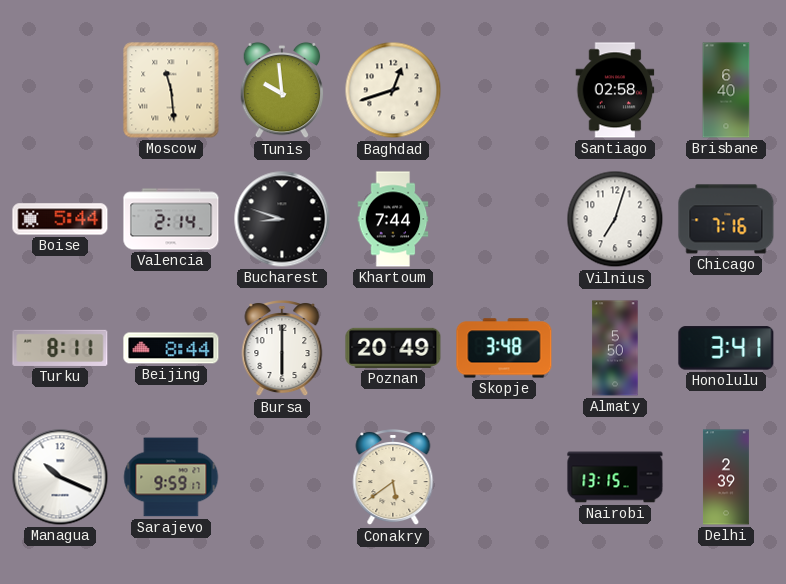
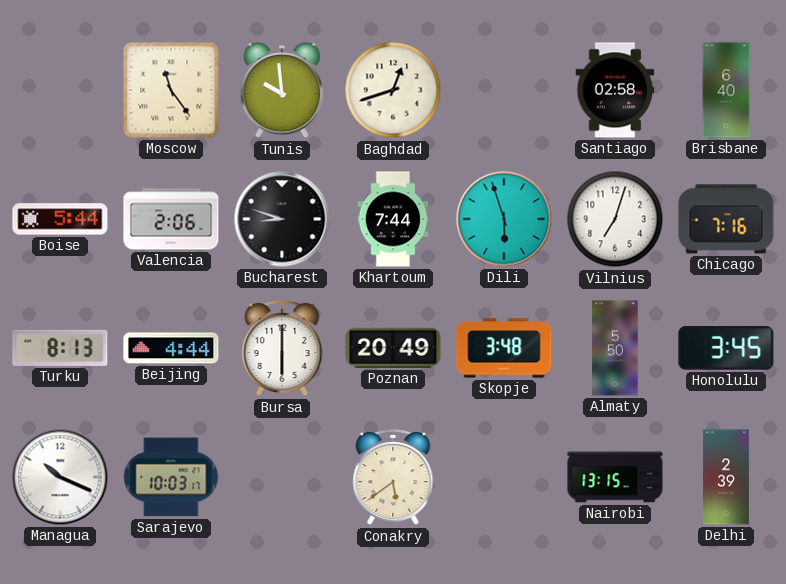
Moscow: 11:29 -> 11:24
Valencia: 2:14 -> 2:06
Dili: none -> 5:57
Turku: 8:11 -> 8:13
Beijing: 8:44 -> 4:44
Honolulu: 3:41 -> 3:45
Sarajevo: 9:59 -> 10:03
